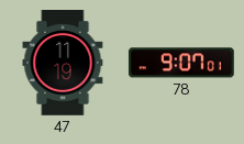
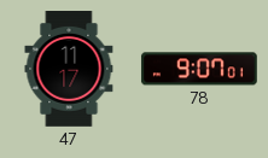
47: 11:19 -> 11:17
